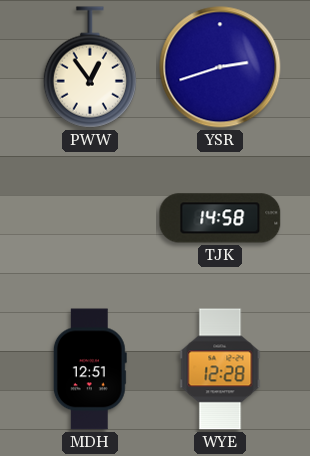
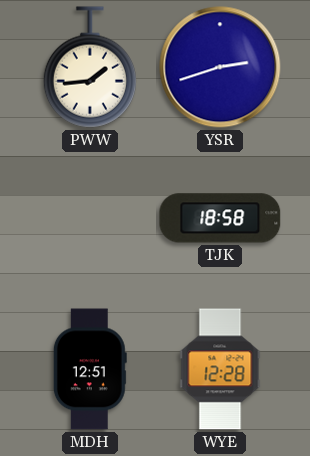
PWW: 12:54 -> 1:44
TJK: 14:58 -> 18:58
